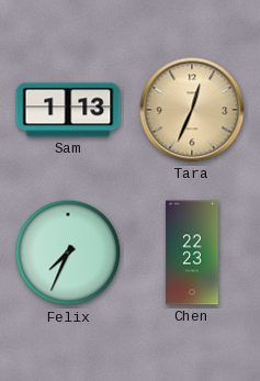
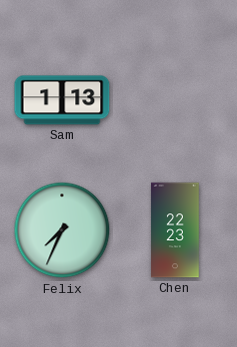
Tara: 12:34 -> none
